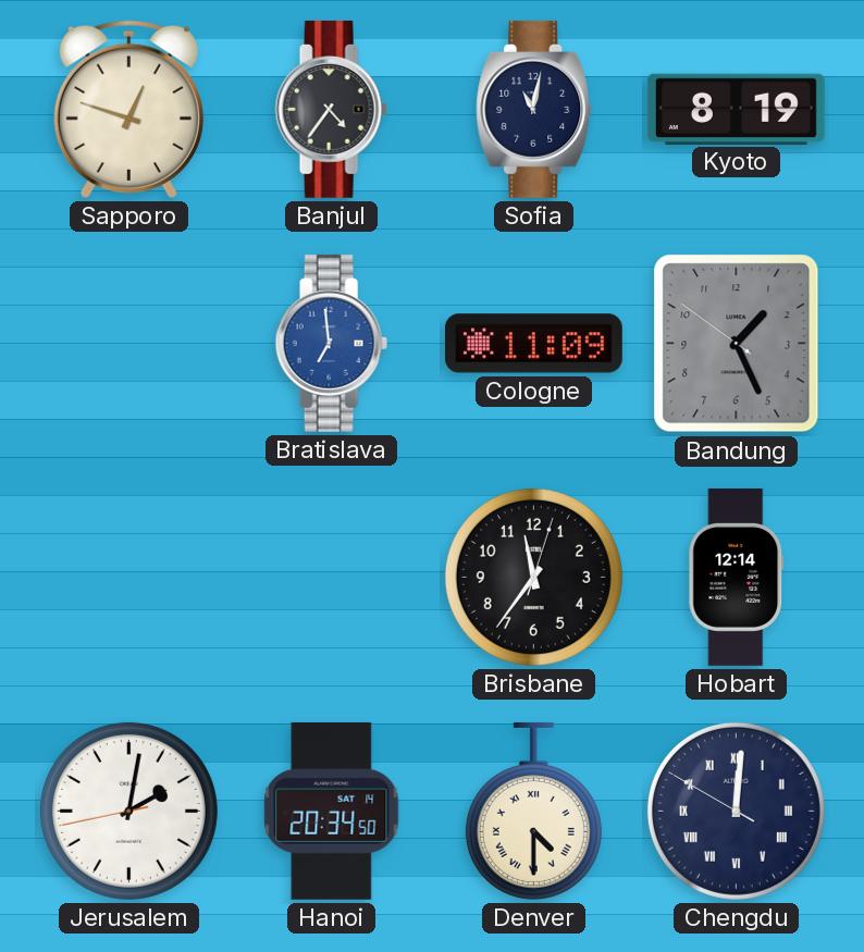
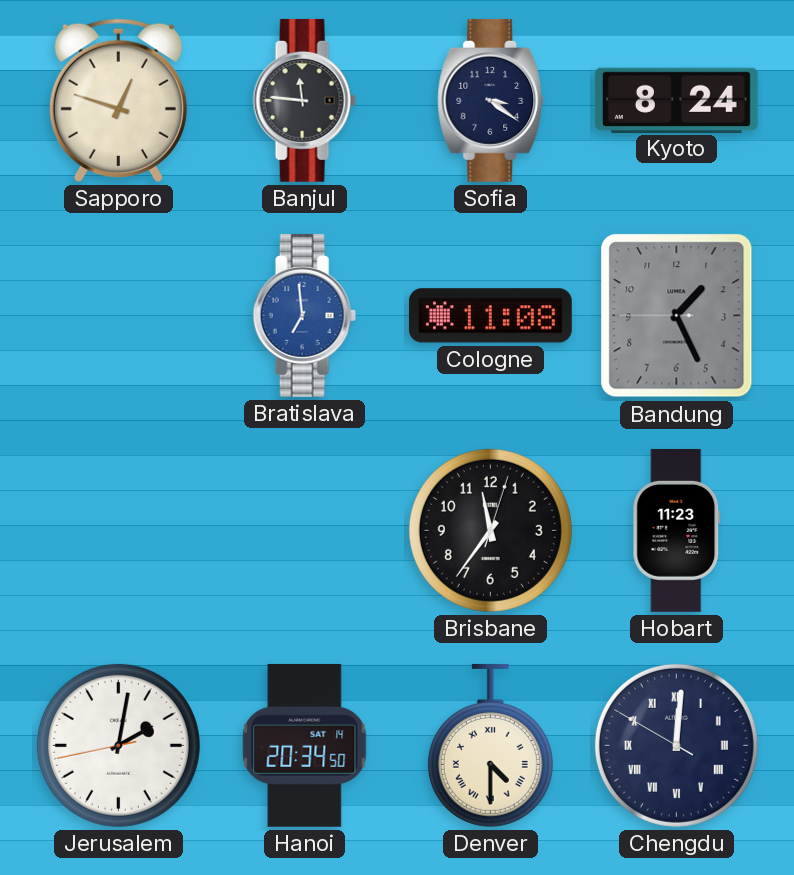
Banjul: 4:36 -> 11:46
Sofia: 11:02 -> 3:21
Kyoto: 8:19 -> 8:24
Cologne: 11:09 -> 11:08
Bandung: 1:25:51 -> 1:25:45
Hobart: 12:14 -> 11:23
